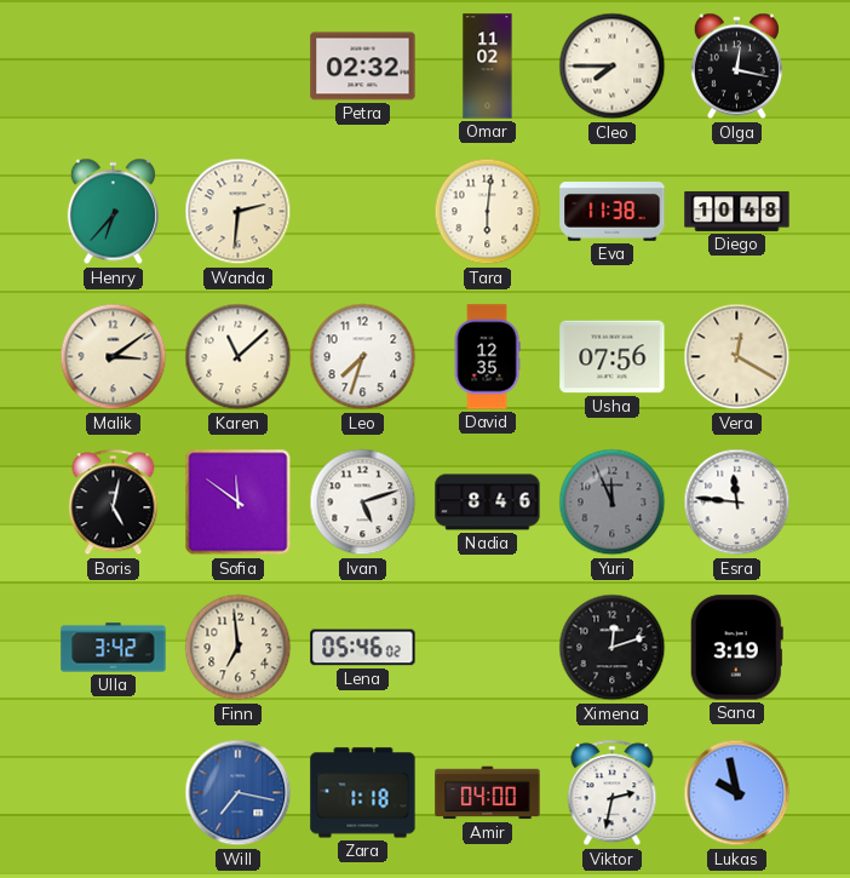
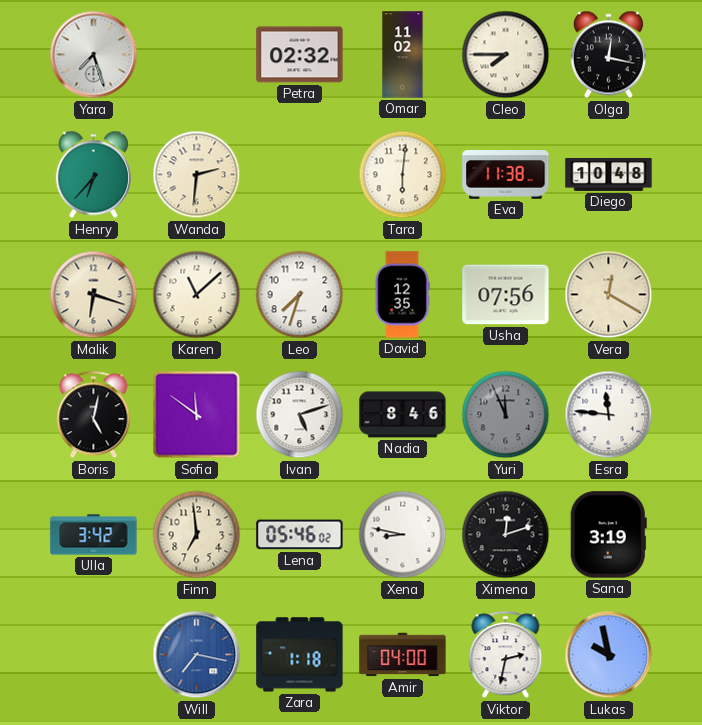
Yara: none -> 7:27
Malik: 3:09 -> 6:18
Xena: none -> 8:47
